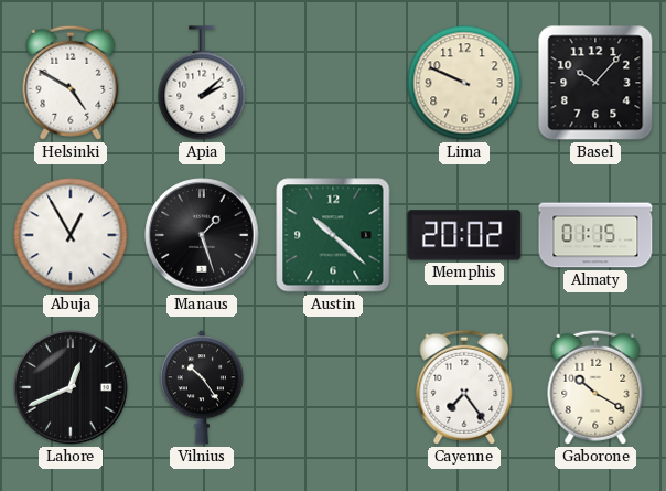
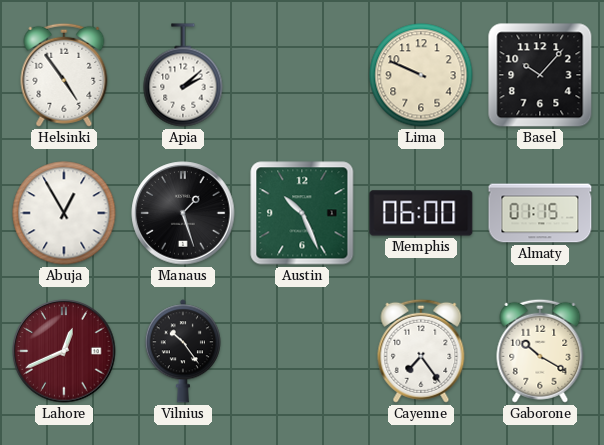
Helsinki: 4:50 -> 4:54
Austin: 10:22 -> 10:26
Memphis: 20:02 -> 06:00
Lahore dial: black -> burgundy
